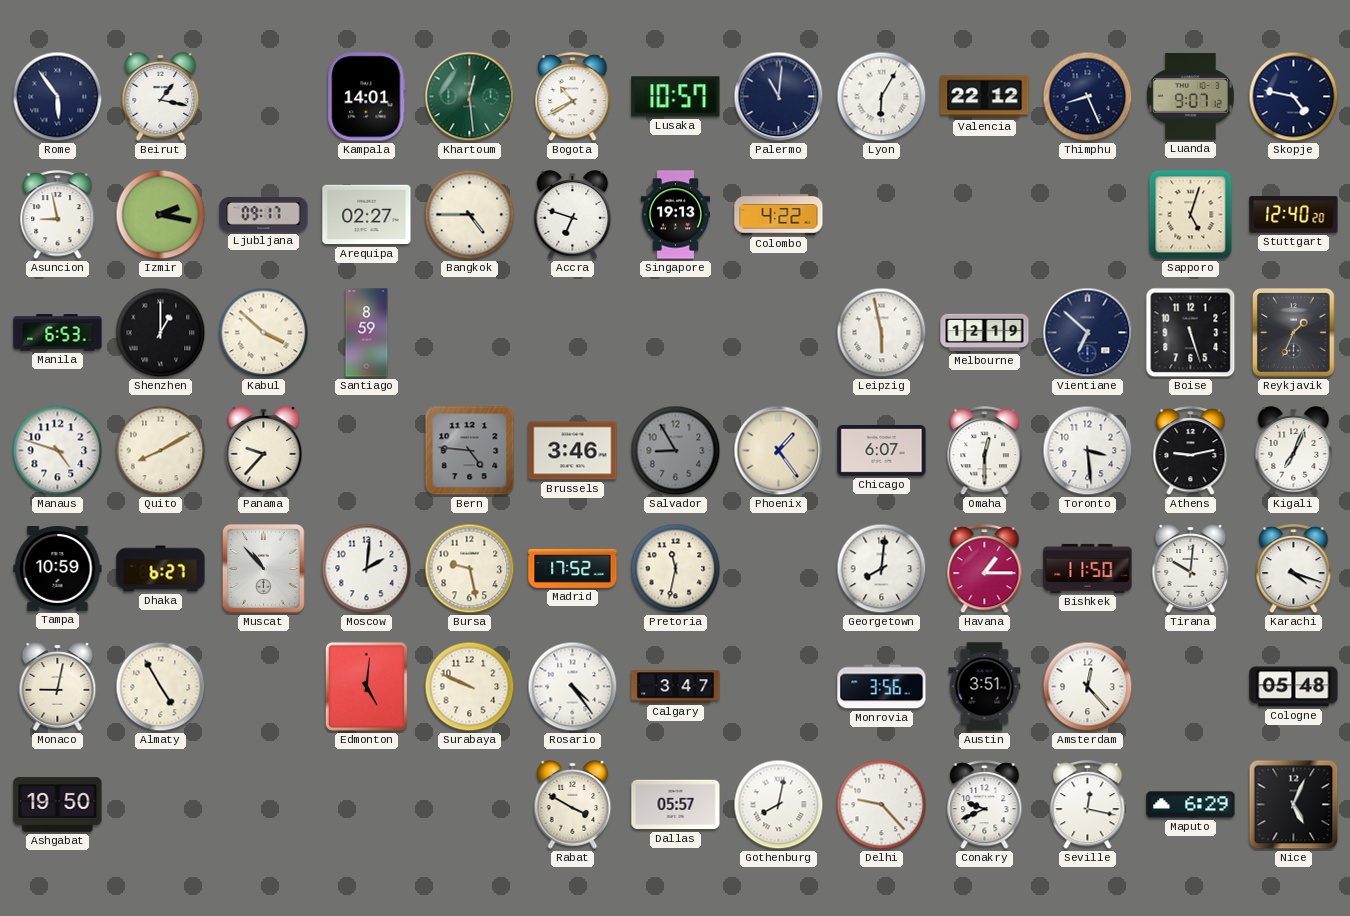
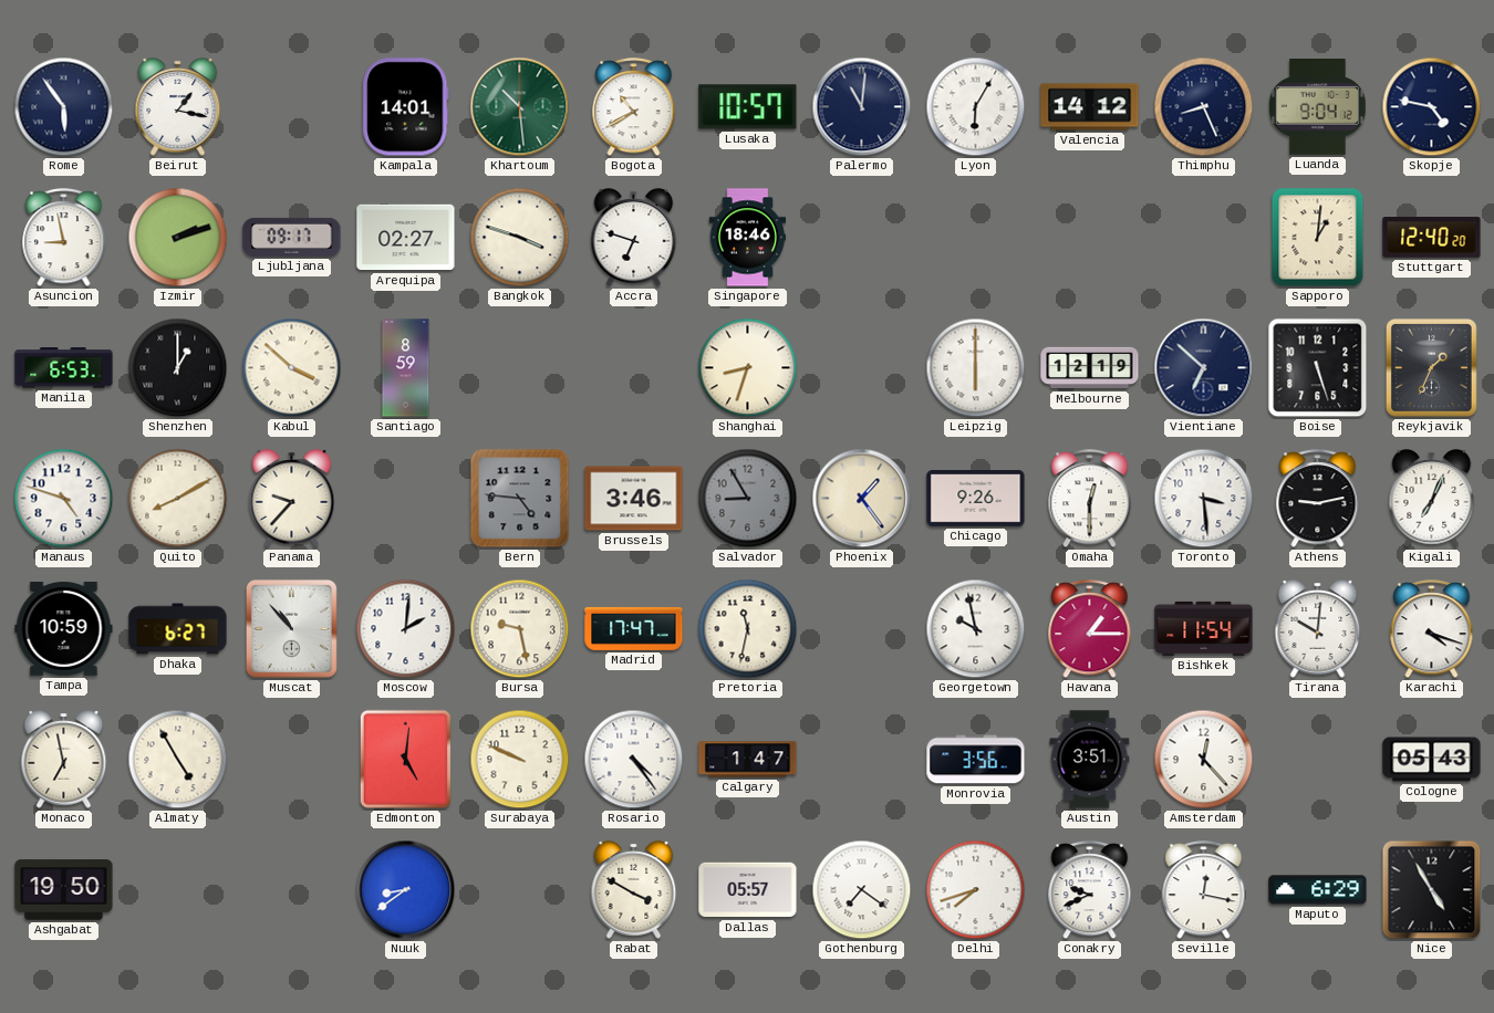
Khartoum: 12:29 -> 10:29
Valencia: 22:12 -> 14:12
Luanda: 9:07 -> 9:04
Izmir: 2:17 -> 2:12
Bangkok: 4:45 -> 3:48
Singapore: 19:13 -> 18:46
Colombo: 4:22 -> none
Sapporo: 5:03 -> 1:01
Shanghai: none -> 8:33
Leipzig: 5:58 -> 6:00
Chicago: 6:07 -> 9:26
Madrid: 17:52 -> 17:47
Georgetown: 8:01 -> 9:58
Bishkek: 11:50 -> 11:54
Monaco: 9:02 -> 6:58
Calgary: 3:47 -> 1:47
Cologne: 05:48 -> 05:43
Nuuk: none -> 8:39
Gothenburg: 8:02 -> 7:21
Delhi: 9:23 -> 7:42
Nice: 5:04 -> 4:55
